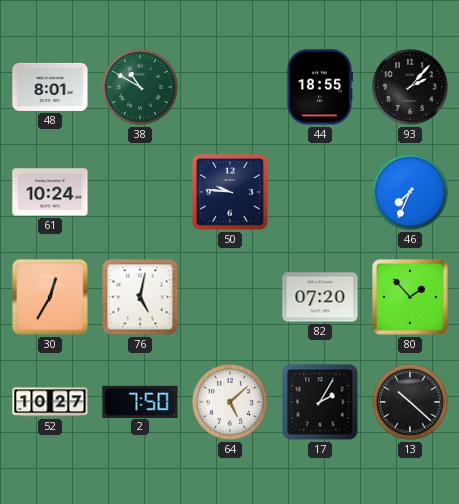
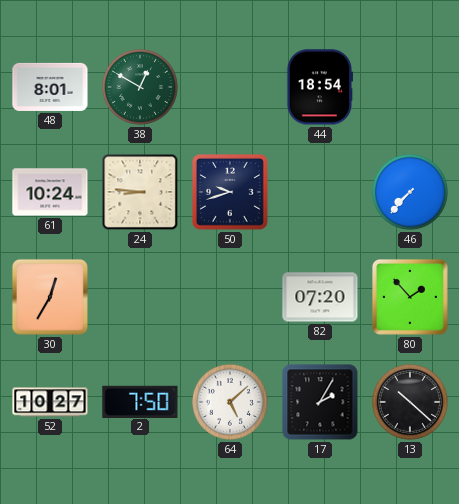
38: 10:50 -> 12:50
44: 18:55 -> 18:54
93: 2:07 -> none
24: none -> 8:46
50: 9:46 -> 9:42
46: 7:34 -> 7:37
76: 5:02 -> none
